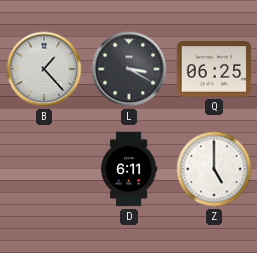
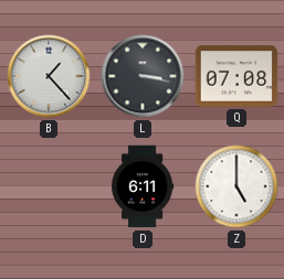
L: 3:20 -> 3:17
Q: 06:25 -> 07:08
